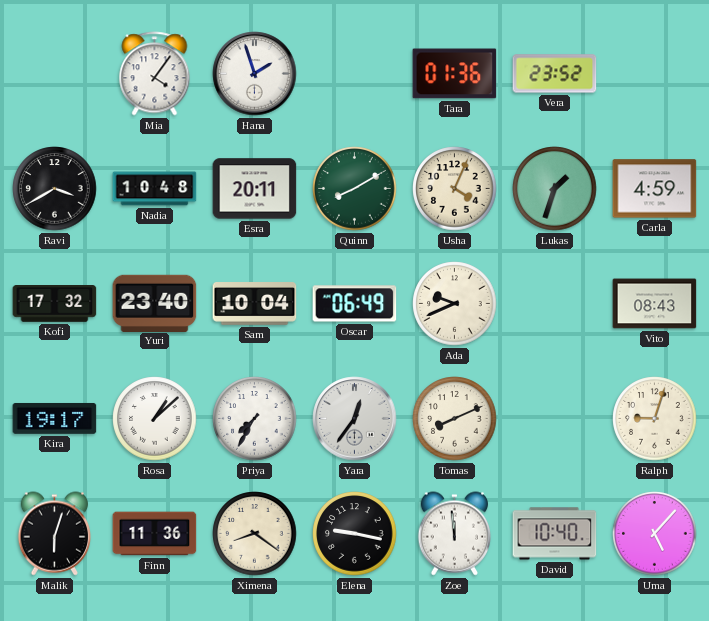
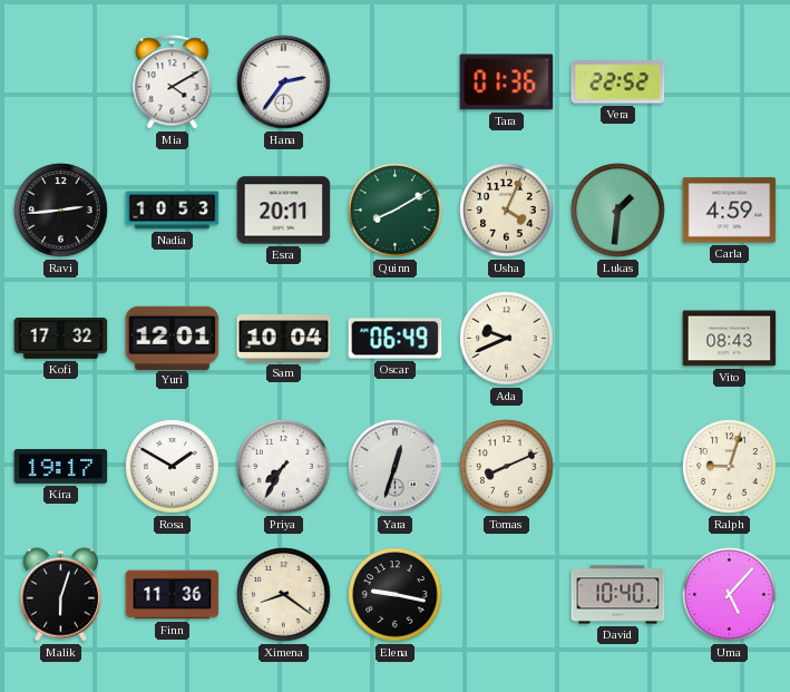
Mia: 4:06 -> 4:10
Hana: 1:57 -> 2:36
Vera: 23:52 -> 22:52
Ravi: 3:40 -> 2:44
Nadia: 10:48 -> 10:53
Lukas: 1:33 -> 1:31
Yuri: 23:40 -> 12:01
Rosa: 1:08 -> 1:50
Yara: 12:36 -> 12:33
Zoe: 11:59 -> none
